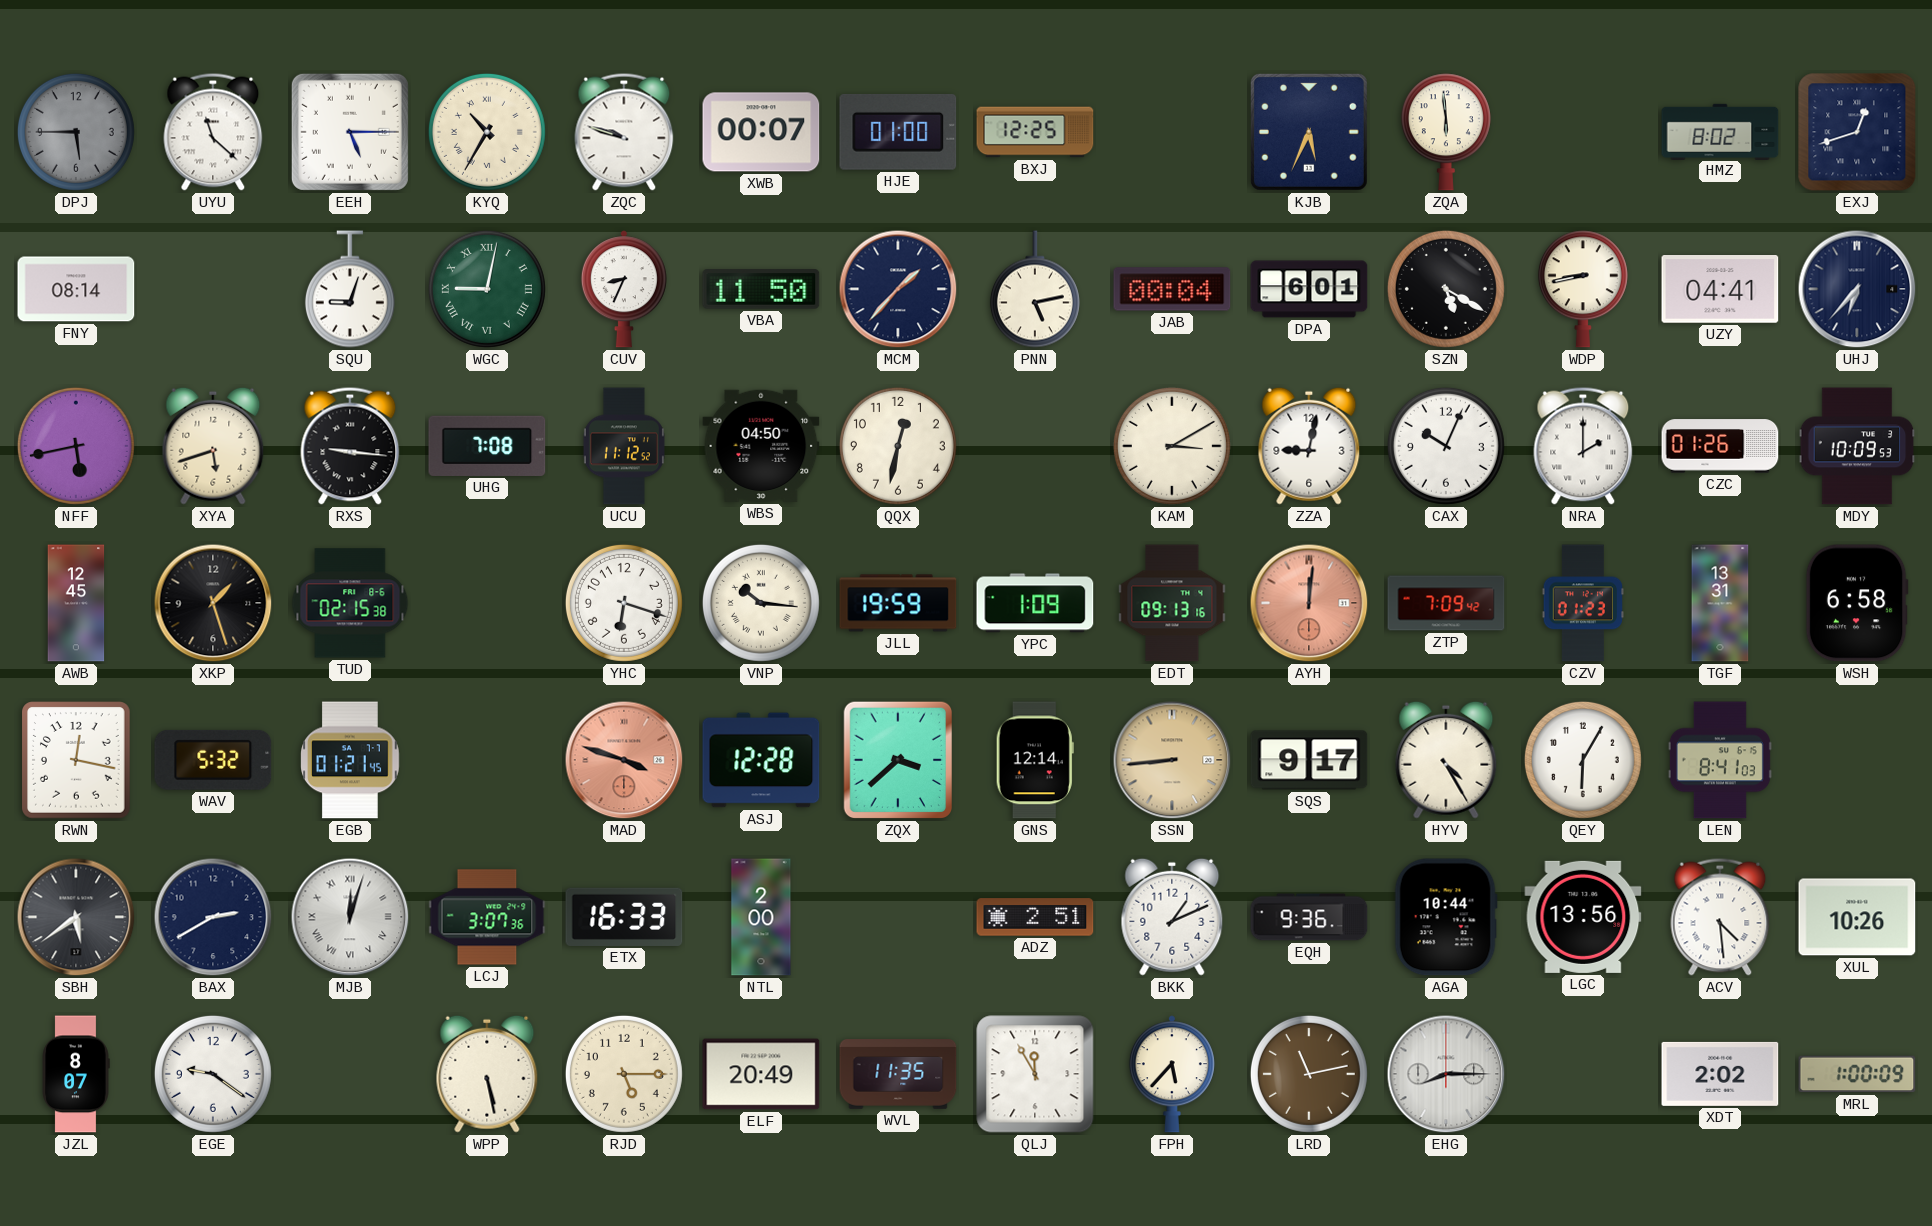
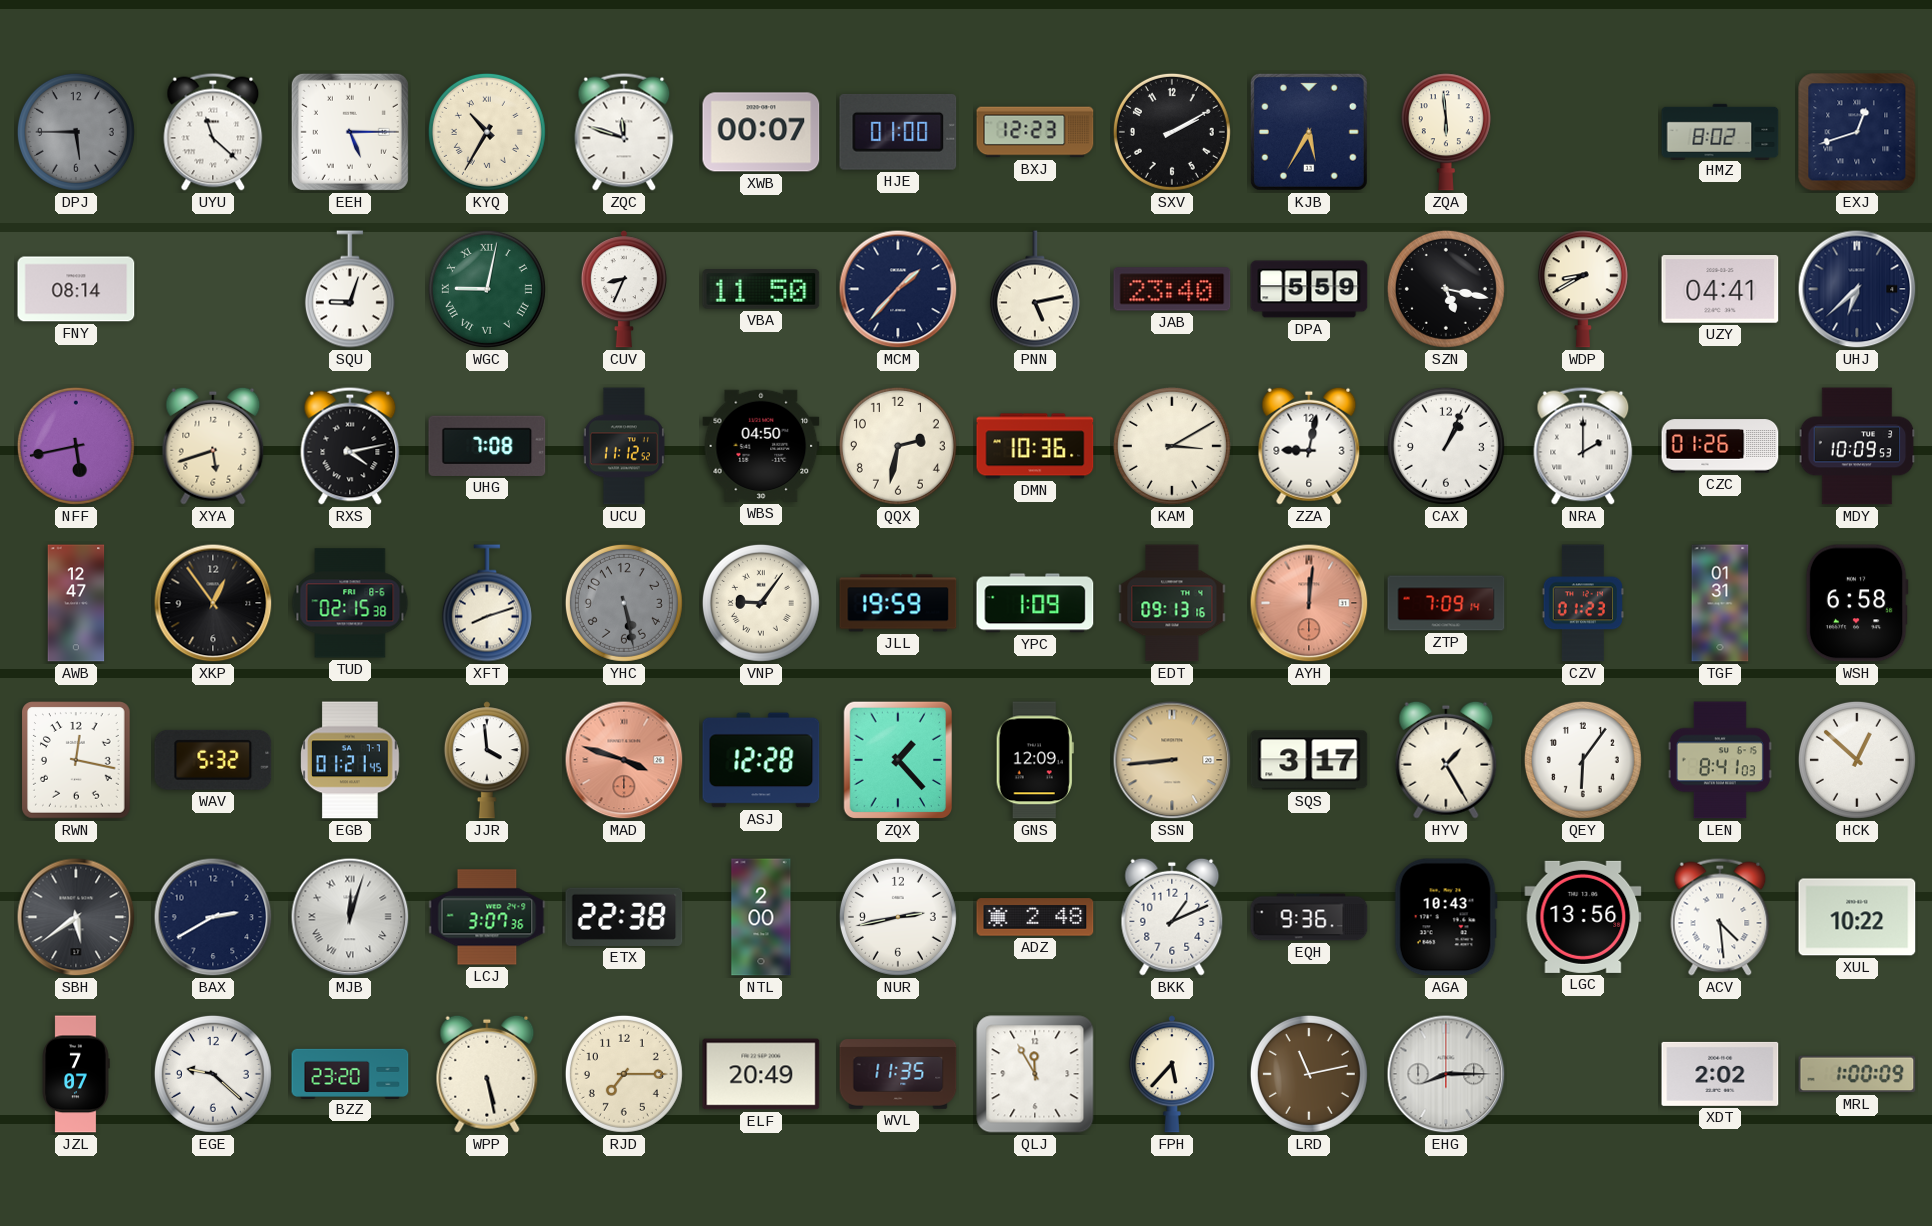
ZQC: 9:48 -> 11:48
BXJ: 12:25 -> 12:23
SXV: none -> 2:10
KJB: 5:34 -> 5:35
JAB: 00:04 -> 23:40
DPA: 6:01 -> 5:59
SZN: 5:20 -> 5:17
WDP: 8:43 -> 8:40
UHJ: 6:37 -> 6:38
RXS: 9:16 -> 4:13
QQX: 12:32 -> 2:32
DMN: none -> 10:36
CAX: 10:04 -> 1:04
AWB: 12:45 -> 12:47
XKP: 1:27 -> 12:54
XFT: none -> 8:12
YHC: 6:18 -> 5:28
YHC dial: white -> grey
VNP: 10:16 -> 9:06
ZTP: 7:09:42 -> 7:09:14
TGF: 13:31 -> 01:31
JJR: none -> 3:59
ZQX: 3:38 -> 1:23
GNS: 12:14 -> 12:09
SQS: 9:17 -> 3:17
HYV: 4:25 -> 1:25
QEY: 6:05 -> 6:06
HCK: none -> 12:52
ETX: 16:33 -> 22:38
NUR: none -> 2:43
ADZ: 2:51 -> 2:48
AGA: 10:44 -> 10:43
XUL: 10:26 -> 10:22
JZL: 8:07 -> 7:07
EGE: 9:21 -> 9:22
BZZ: none -> 23:20
RJD: 5:15 -> 7:15
